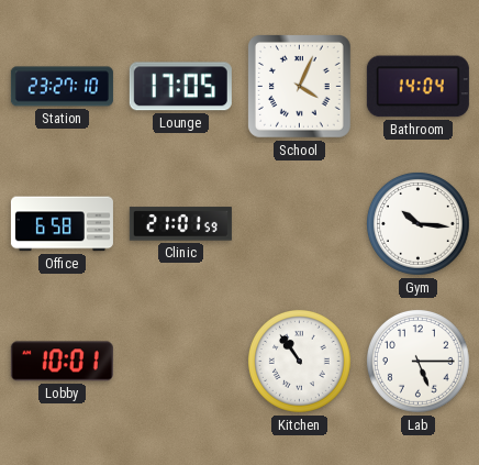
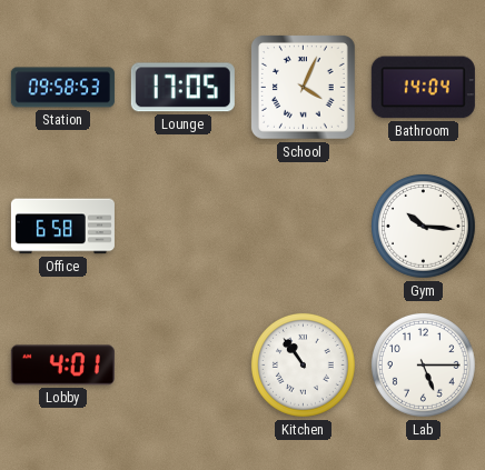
Station: 23:27 -> 09:58
Clinic: 21:01 -> none
Lobby: 10:01 -> 4:01
